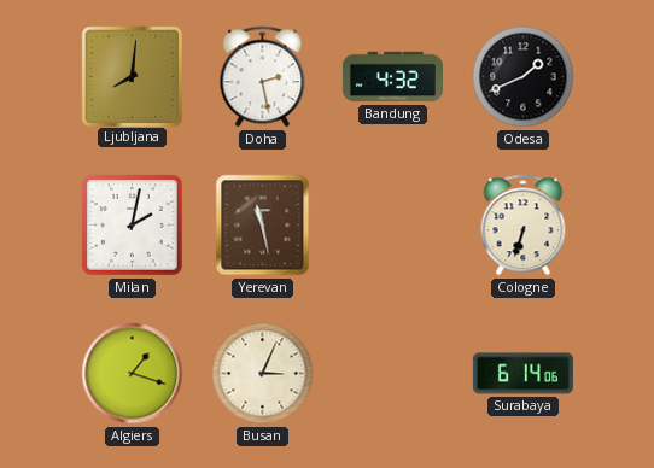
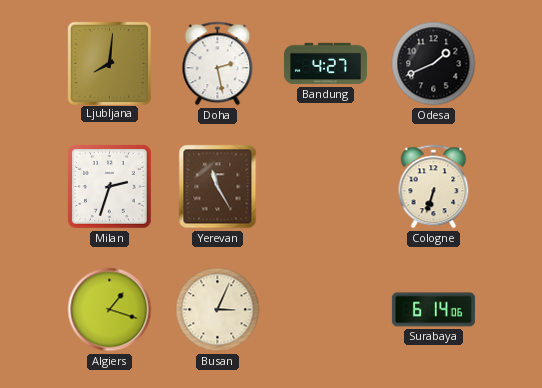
Bandung: 4:32 -> 4:27
Milan: 2:02 -> 2:33
Yerevan: 11:28 -> 11:25
